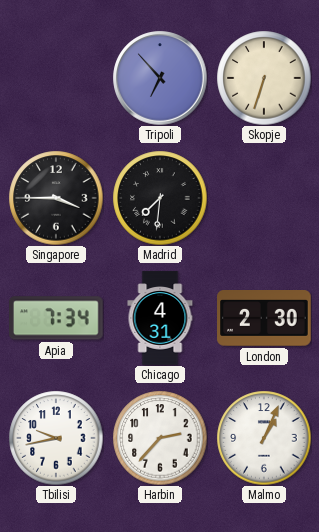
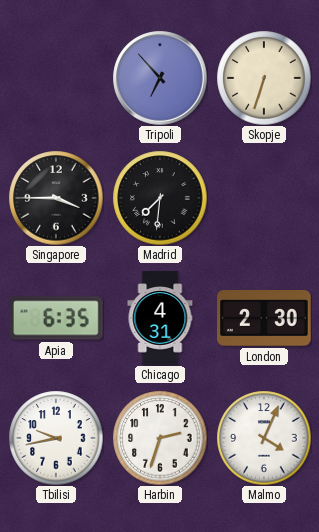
Apia: 7:34 -> 6:35
Harbin: 2:37 -> 2:33
Malmo: 1:04 -> 4:04
